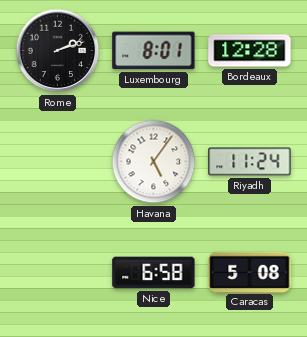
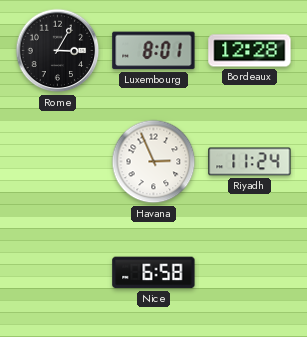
Rome: 2:12 -> 3:05
Havana: 5:06 -> 2:56
Caracas: 5:08 -> none
